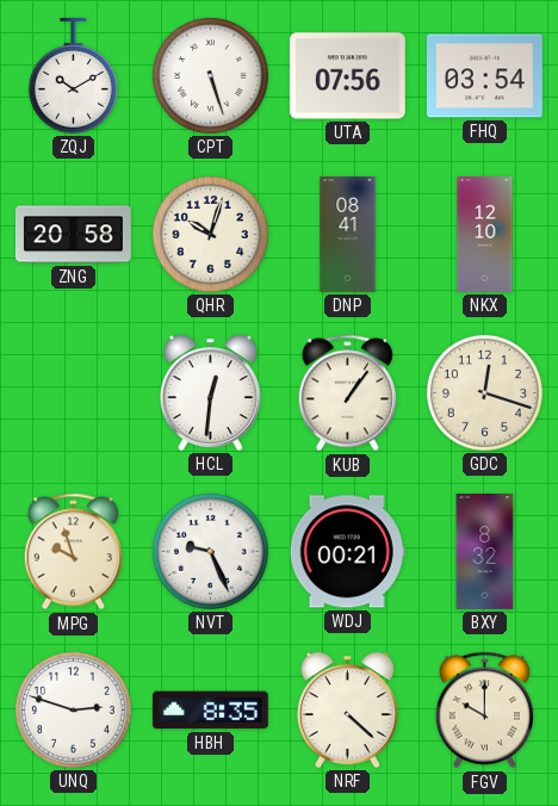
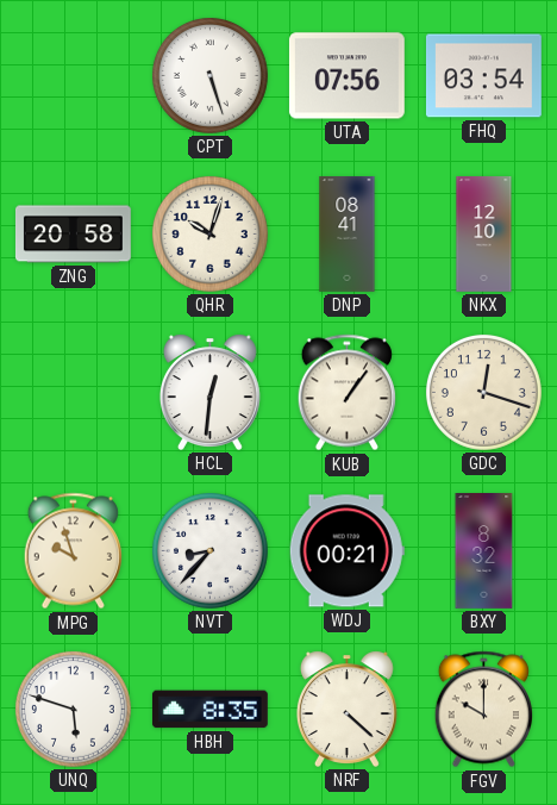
ZQJ: 10:10 -> none
NVT: 9:26 -> 8:37
UNQ: 2:48 -> 5:48
